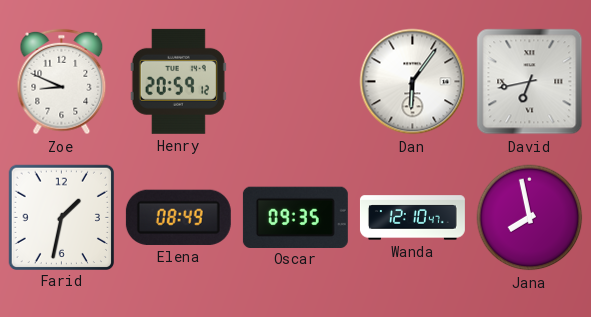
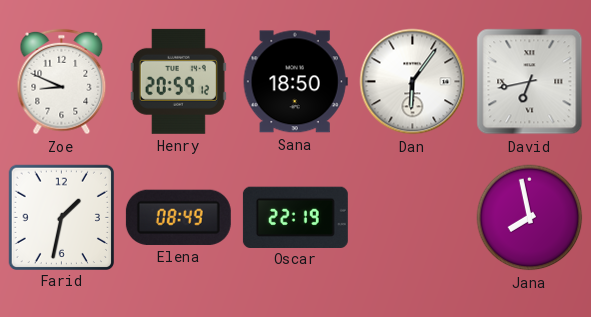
Sana: none -> 18:50
Oscar: 09:35 -> 22:19
Wanda: 12:10 -> none
